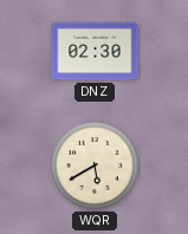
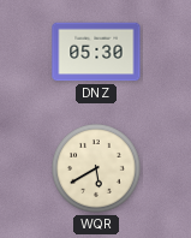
DNZ: 02:30 -> 05:30
